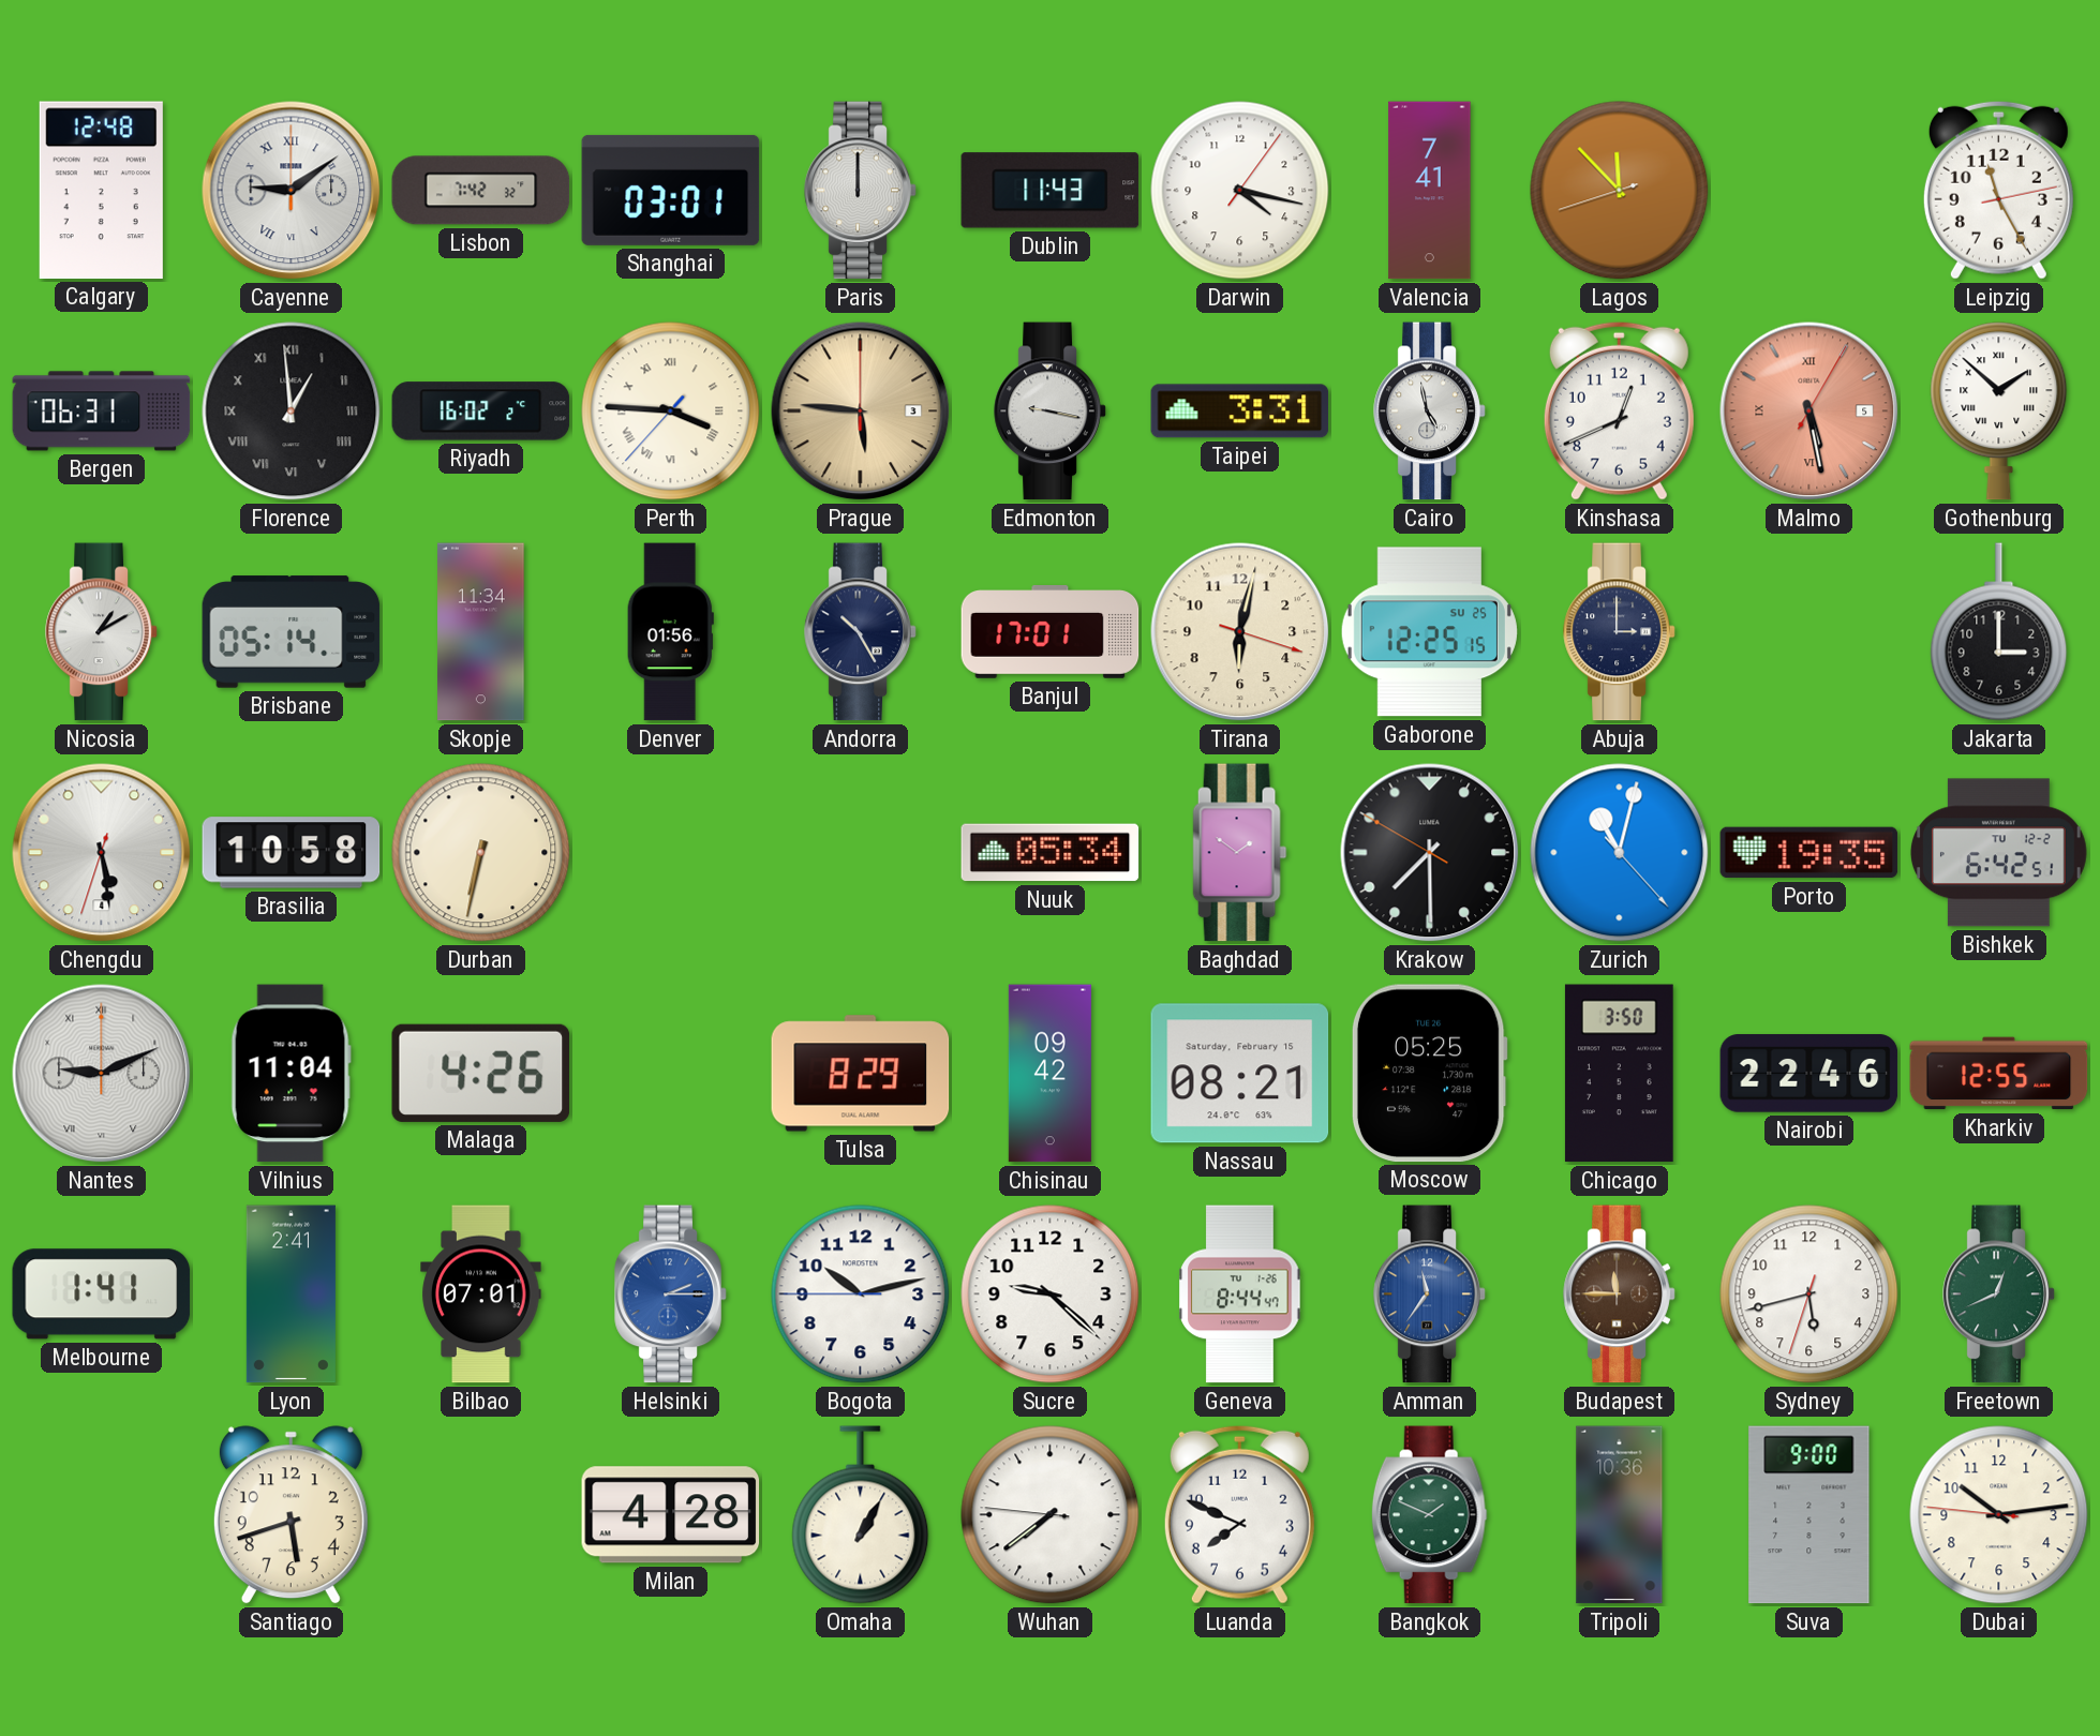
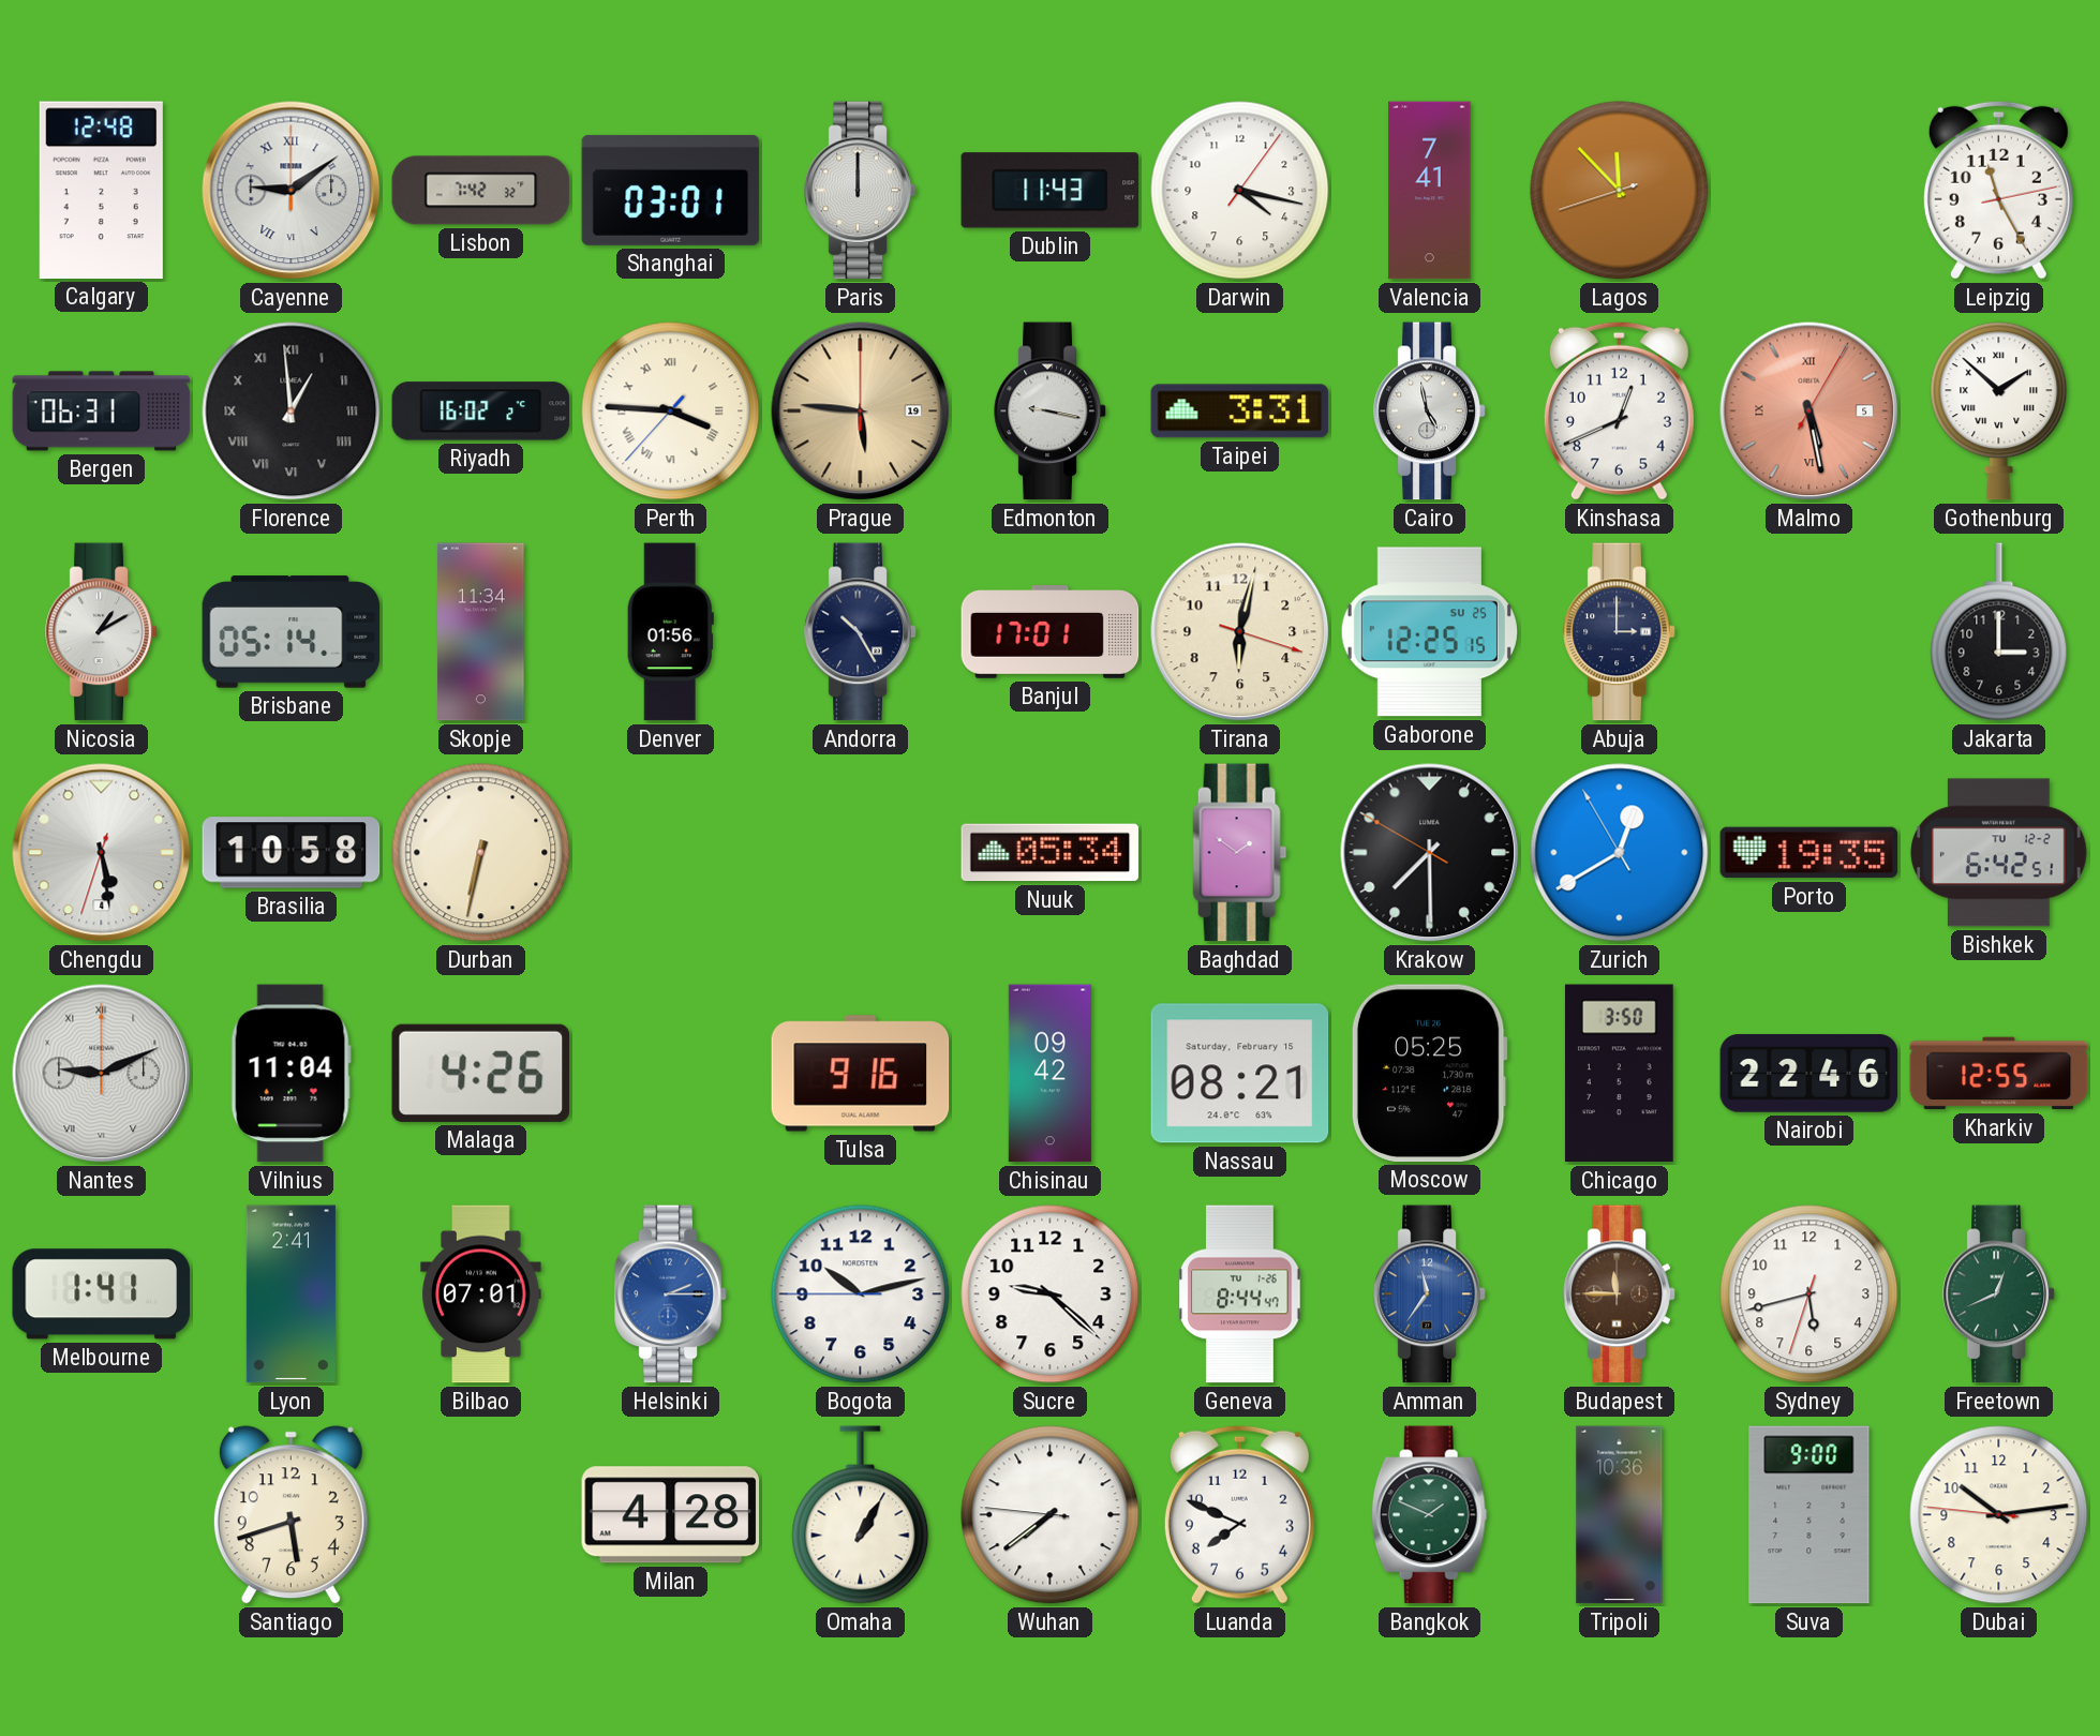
Prague date: 3 -> 19
Zurich: 11:02 -> 12:39
Tulsa: 8:29 -> 9:16
